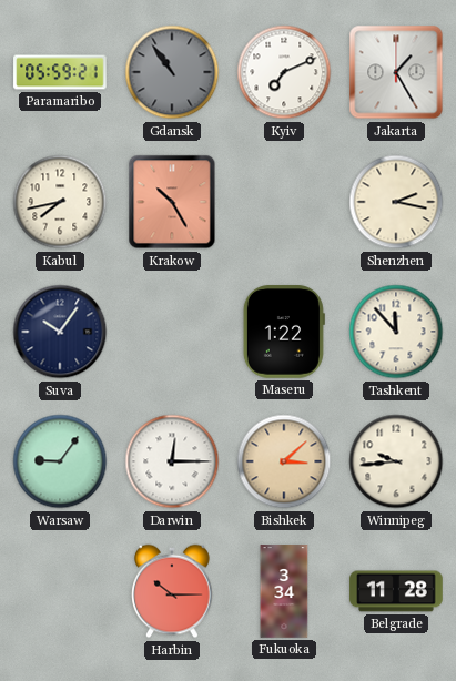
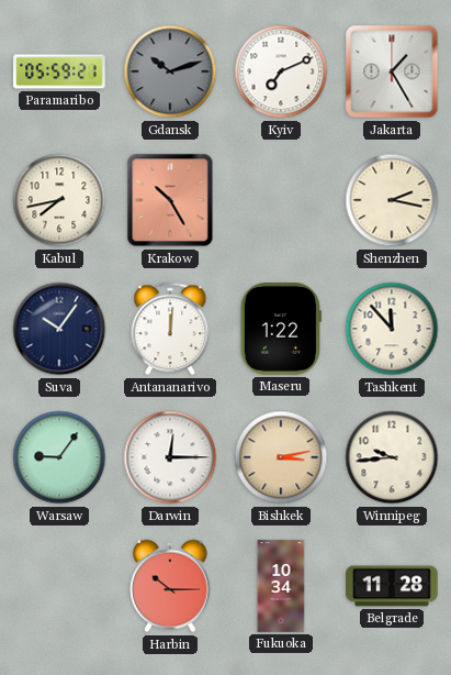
Gdansk: 10:54 -> 10:12
Antananarivo: none -> 12:01
Bishkek: 3:08 -> 3:13
Fukuoka: 3:34 -> 10:34
